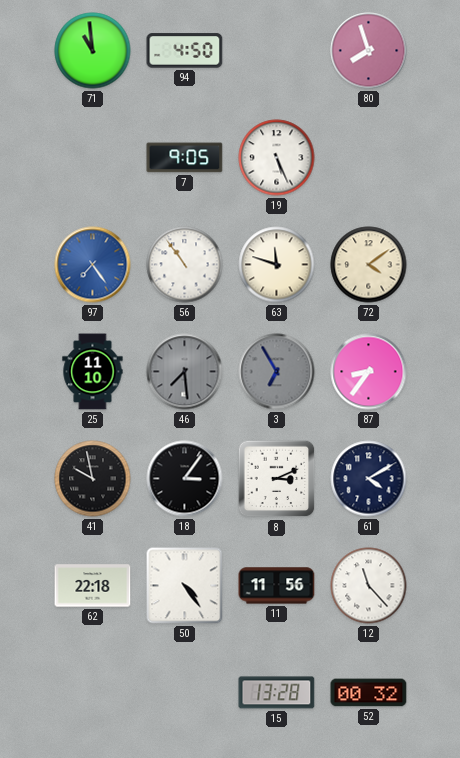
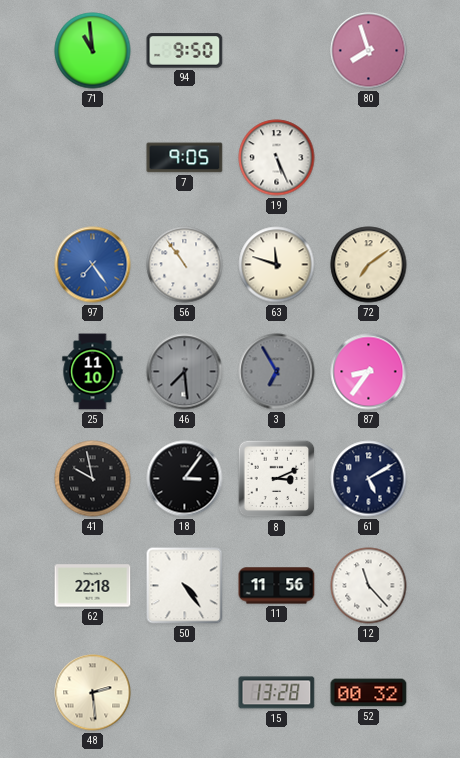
94: 4:50 -> 9:50
72: 4:09 -> 7:09
61: 4:10 -> 5:10
48: none -> 2:29
